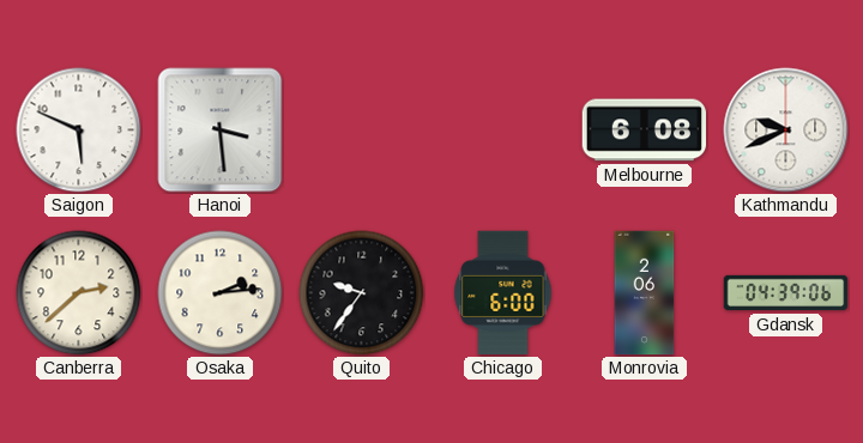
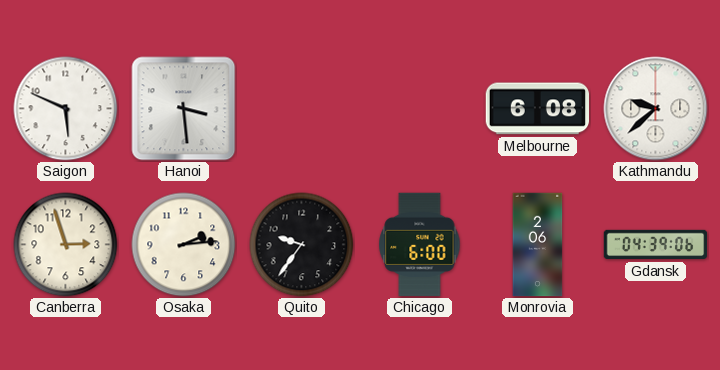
Kathmandu: 9:41 -> 9:38
Canberra: 2:38 -> 2:57
